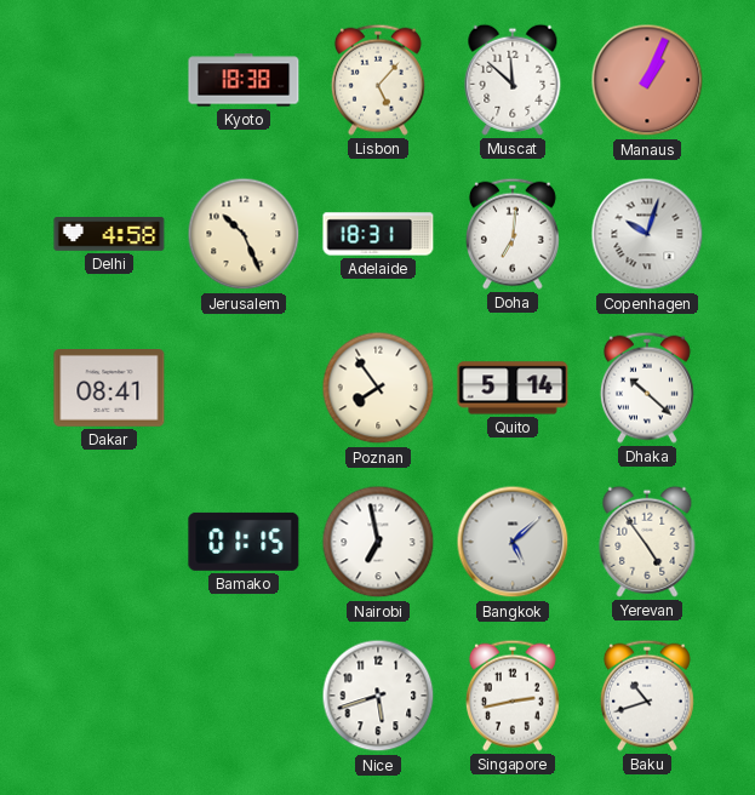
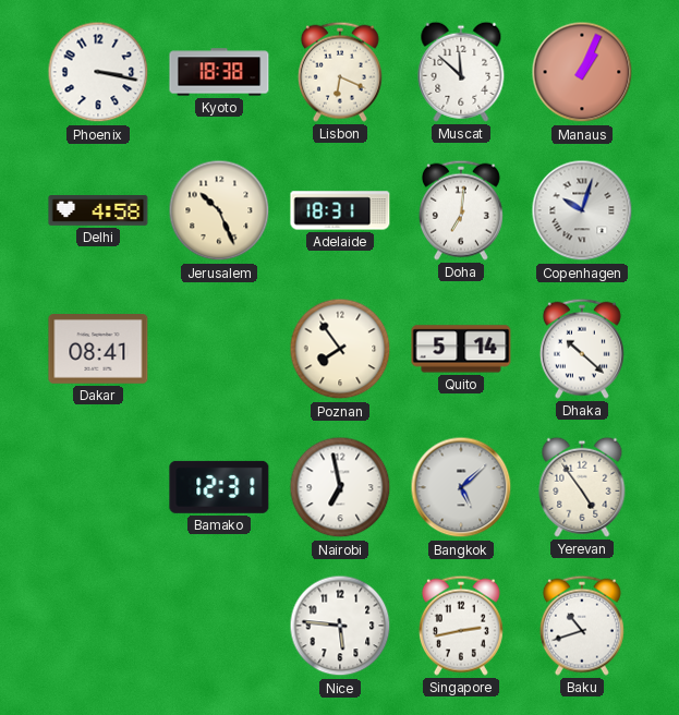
Phoenix: none -> 3:17
Lisbon: 5:07 -> 6:19
Bamako: 01:15 -> 12:31
Nice: 5:42 -> 5:46
